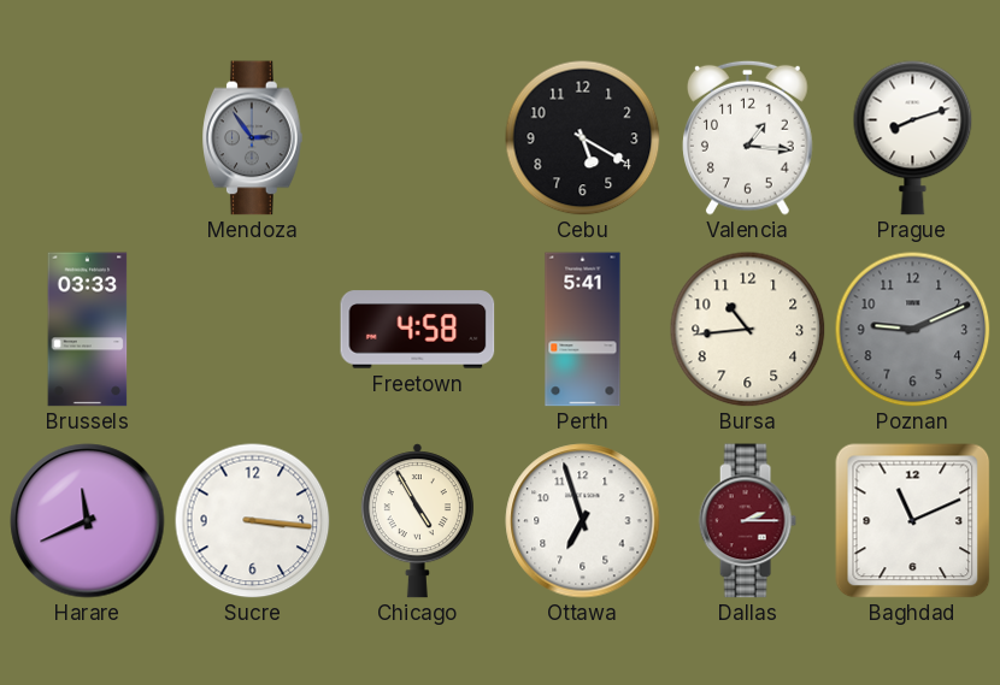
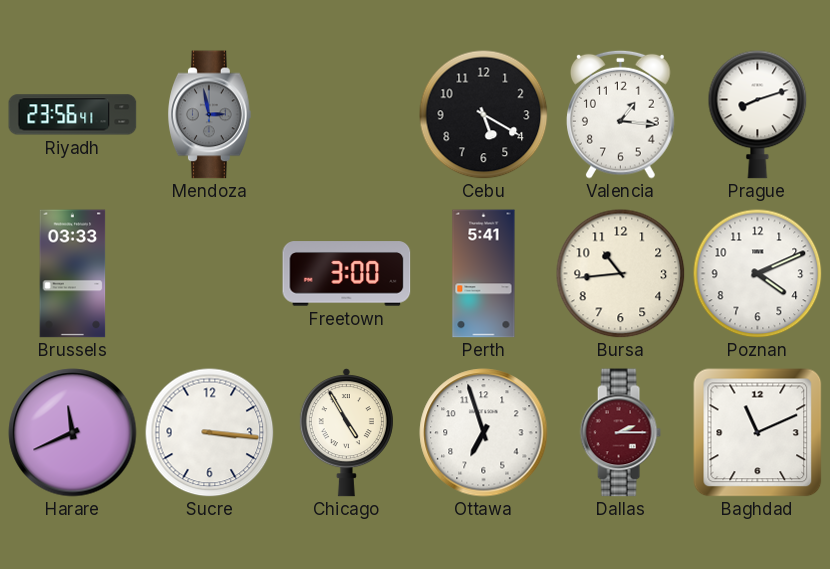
Riyadh: none -> 23:56
Mendoza: 2:54 -> 2:58
Freetown: 4:58 -> 3:00
Poznan: 9:11 -> 4:11
Poznan dial: grey -> white
